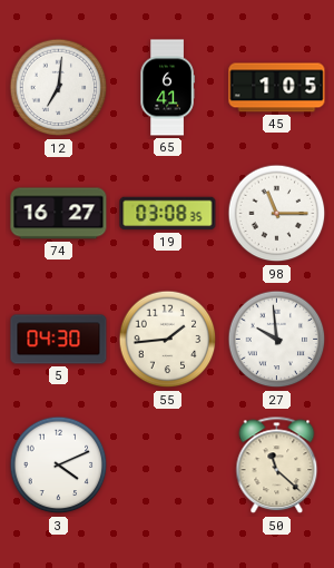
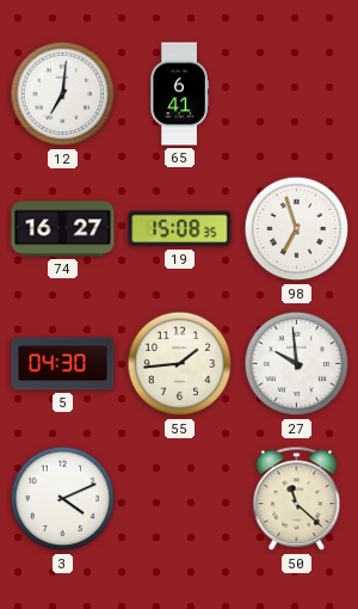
45: 1:05 -> none
19: 03:08 -> 15:08
98: 11:15 -> 6:57
